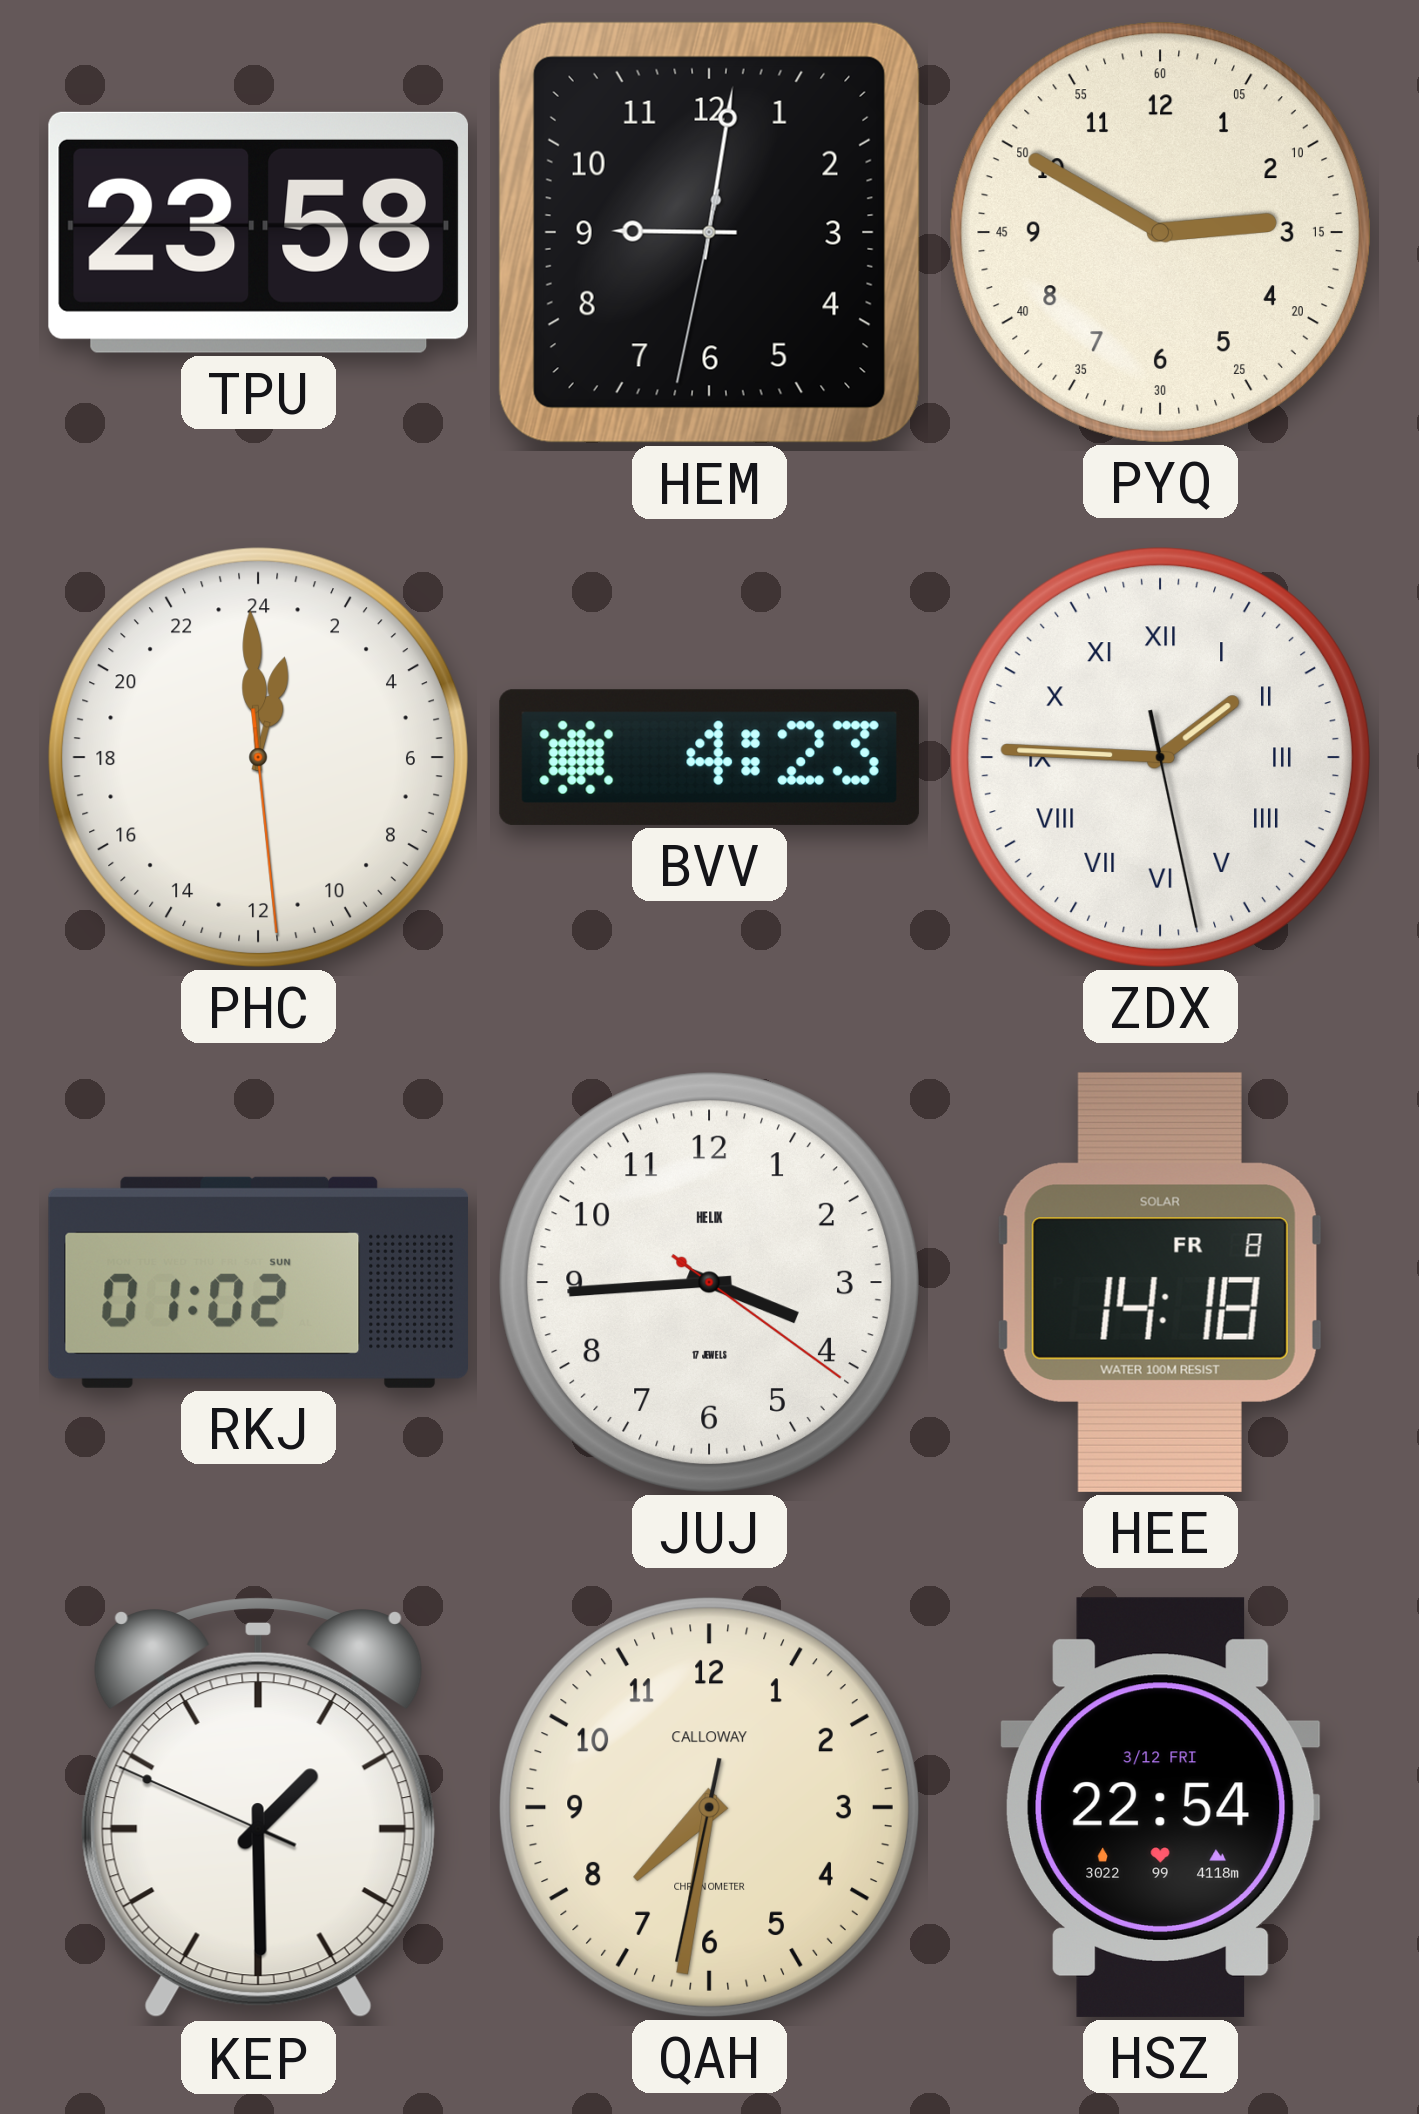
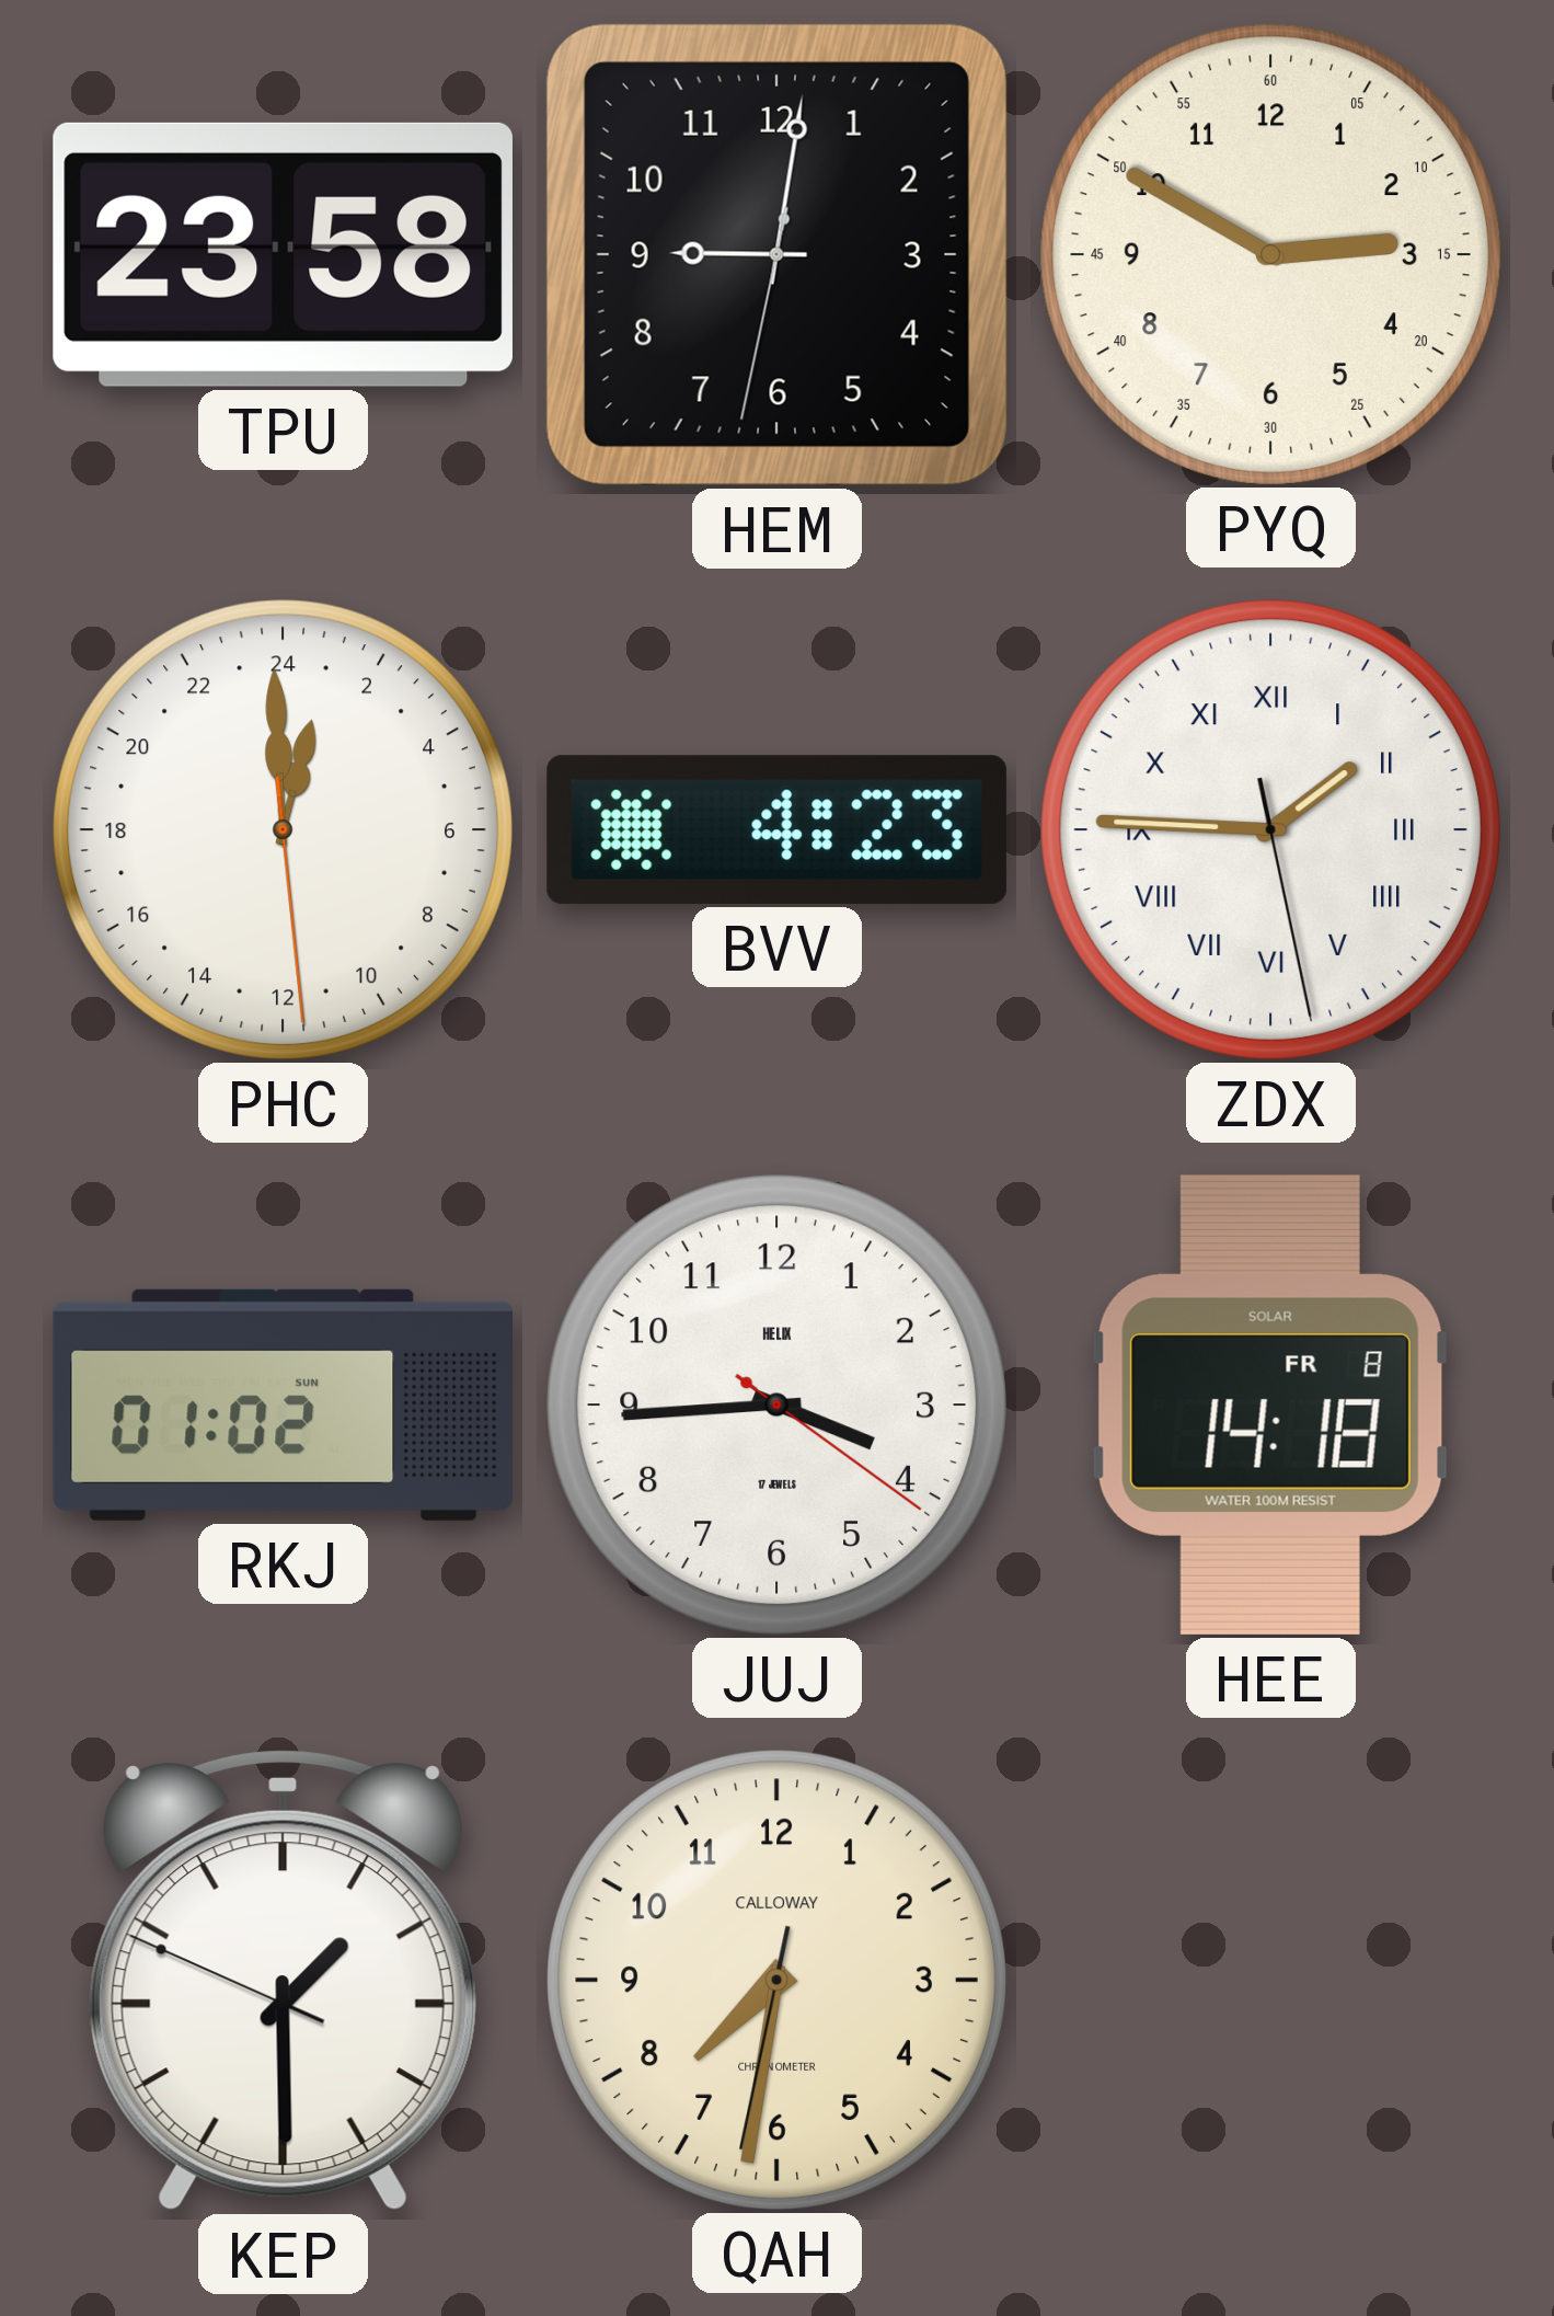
HSZ: 22:54 -> none
